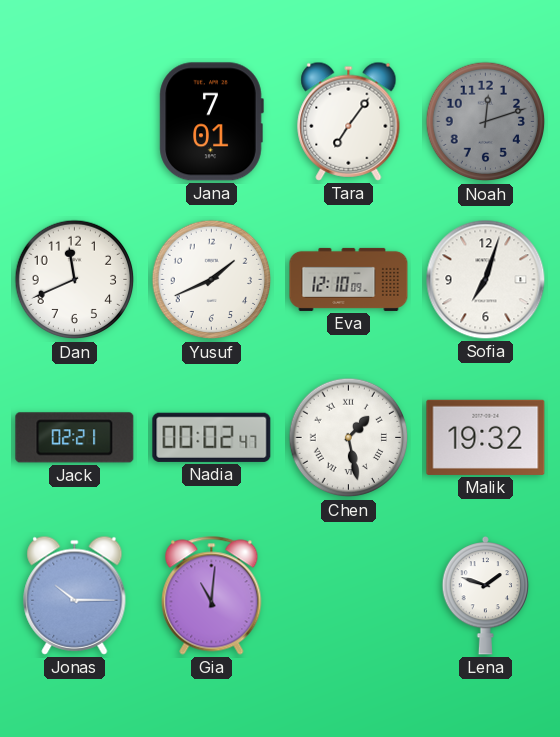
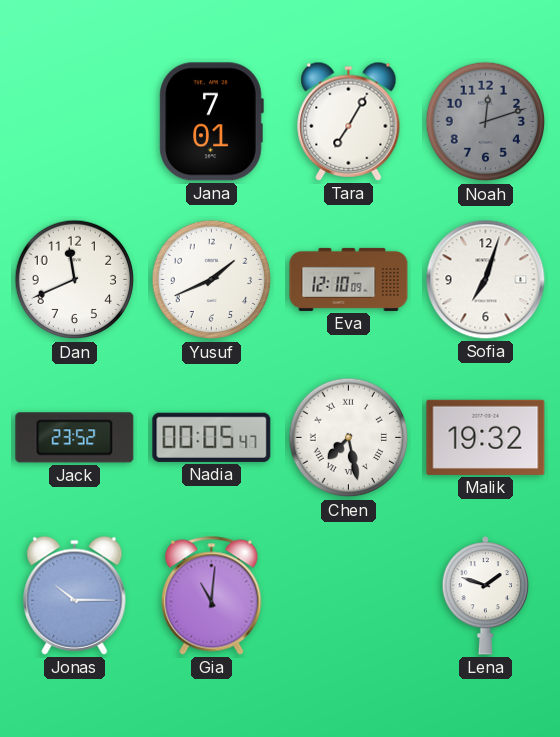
Tara: 7:06 -> 7:05
Jack: 02:21 -> 23:52
Nadia: 00:02 -> 00:05
Chen: 1:28 -> 7:28
